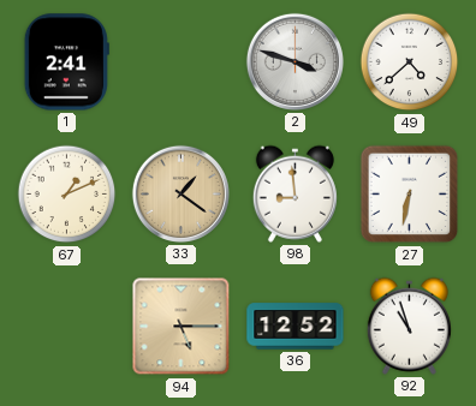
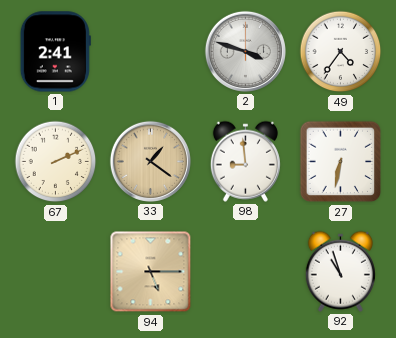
49: 4:38 -> 4:36
67: 1:11 -> 2:11
36: 12:52 -> none
